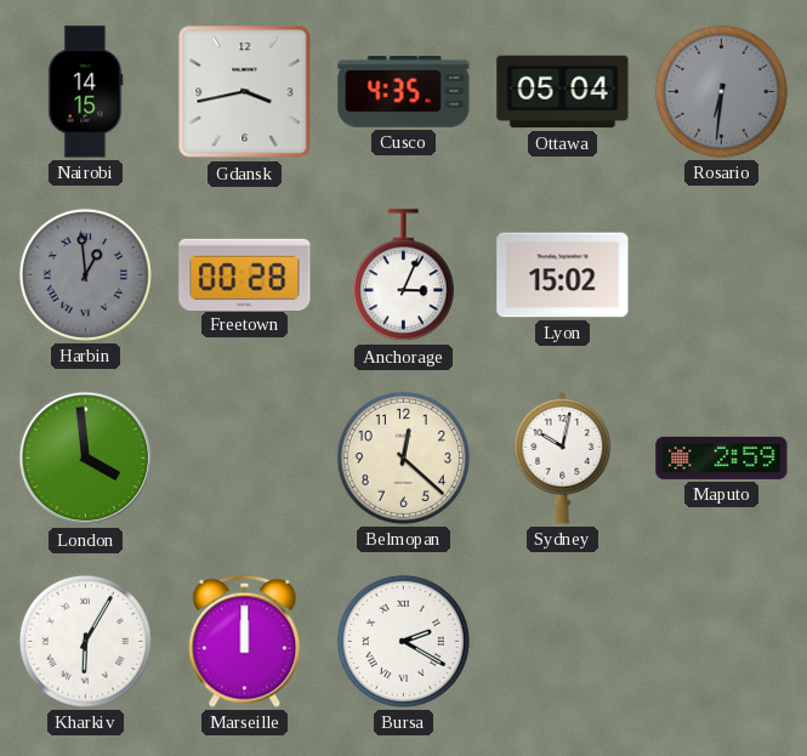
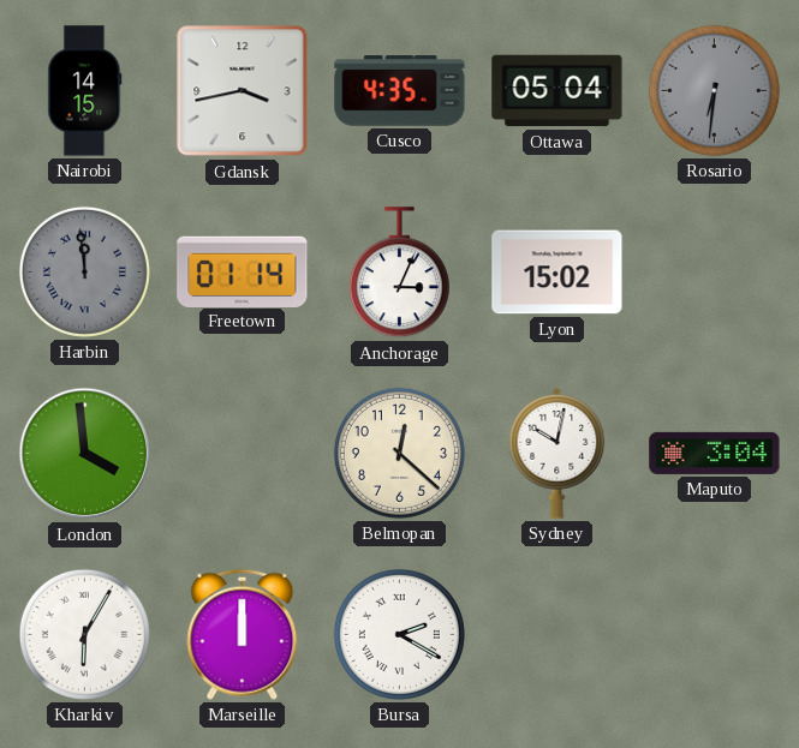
Harbin: 12:59 -> 11:59
Freetown: 00:28 -> 01:14
Maputo: 2:59 -> 3:04
